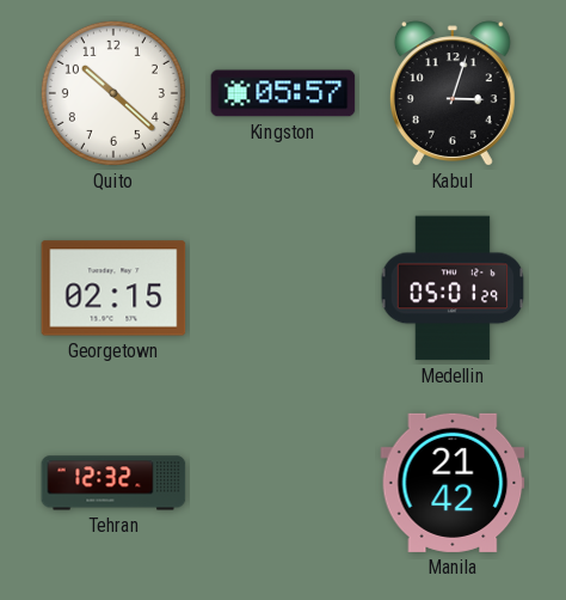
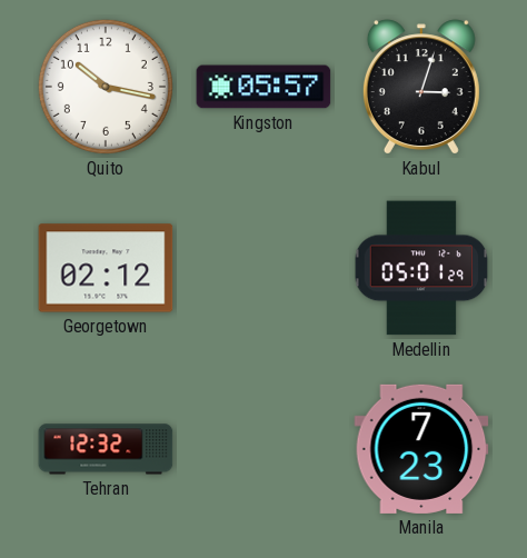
Quito: 10:22 -> 10:17
Georgetown: 02:15 -> 02:12
Manila: 21:42 -> 7:23
